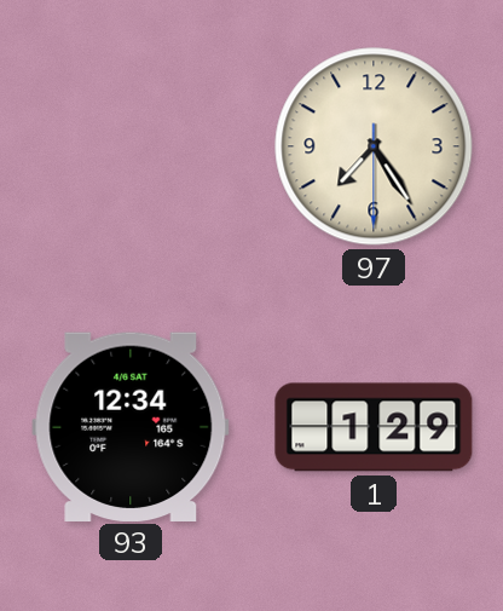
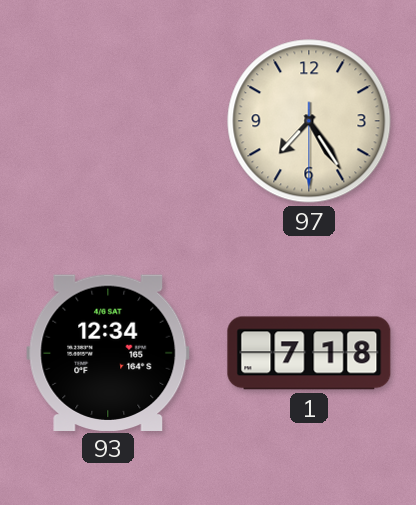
1: 1:29 -> 7:18
